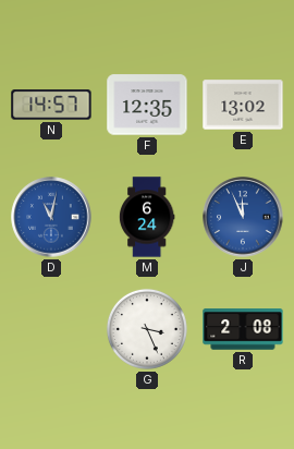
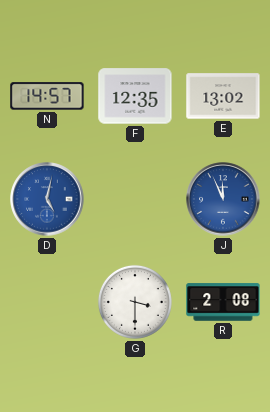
D: 11:02 -> 5:02
M: 6:24 -> none
G: 3:26 -> 3:30
